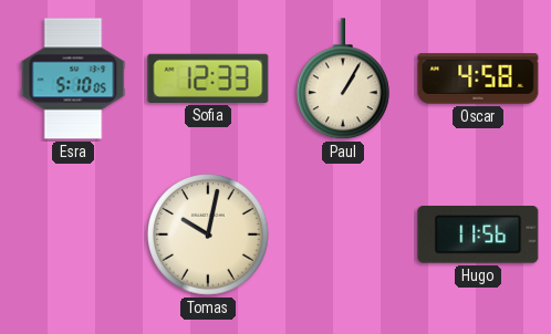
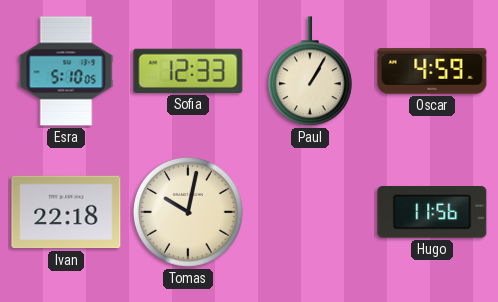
Oscar: 4:58 -> 4:59
Ivan: none -> 22:18
